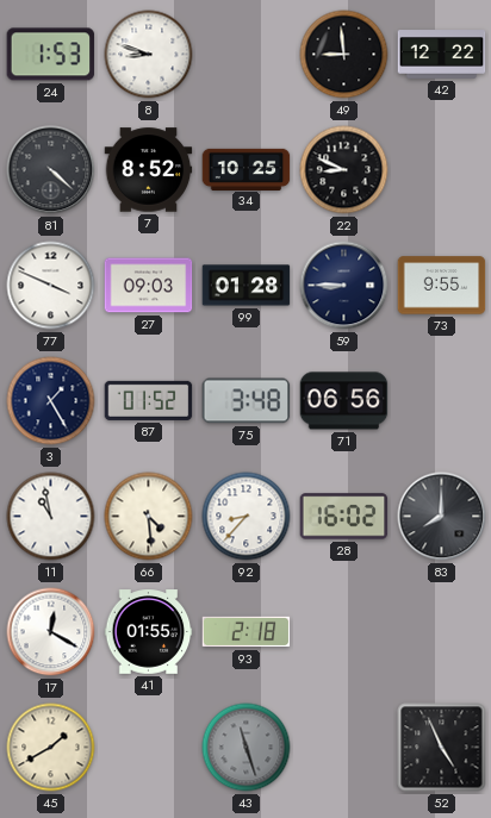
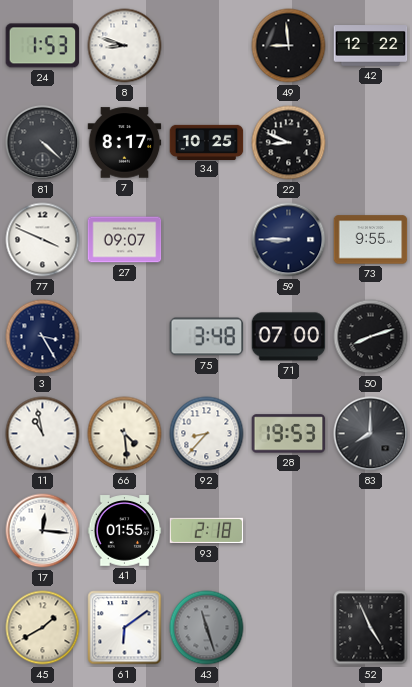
7: 8:52 -> 8:17
27: 09:03 -> 09:07
99: 01:28 -> none
3: 1:25 -> 3:25
87: 01:52 -> none
71: 06:56 -> 07:00
50: none -> 8:12
28: 16:02 -> 19:53
17: 12:20 -> 12:16
61: none -> 6:09
